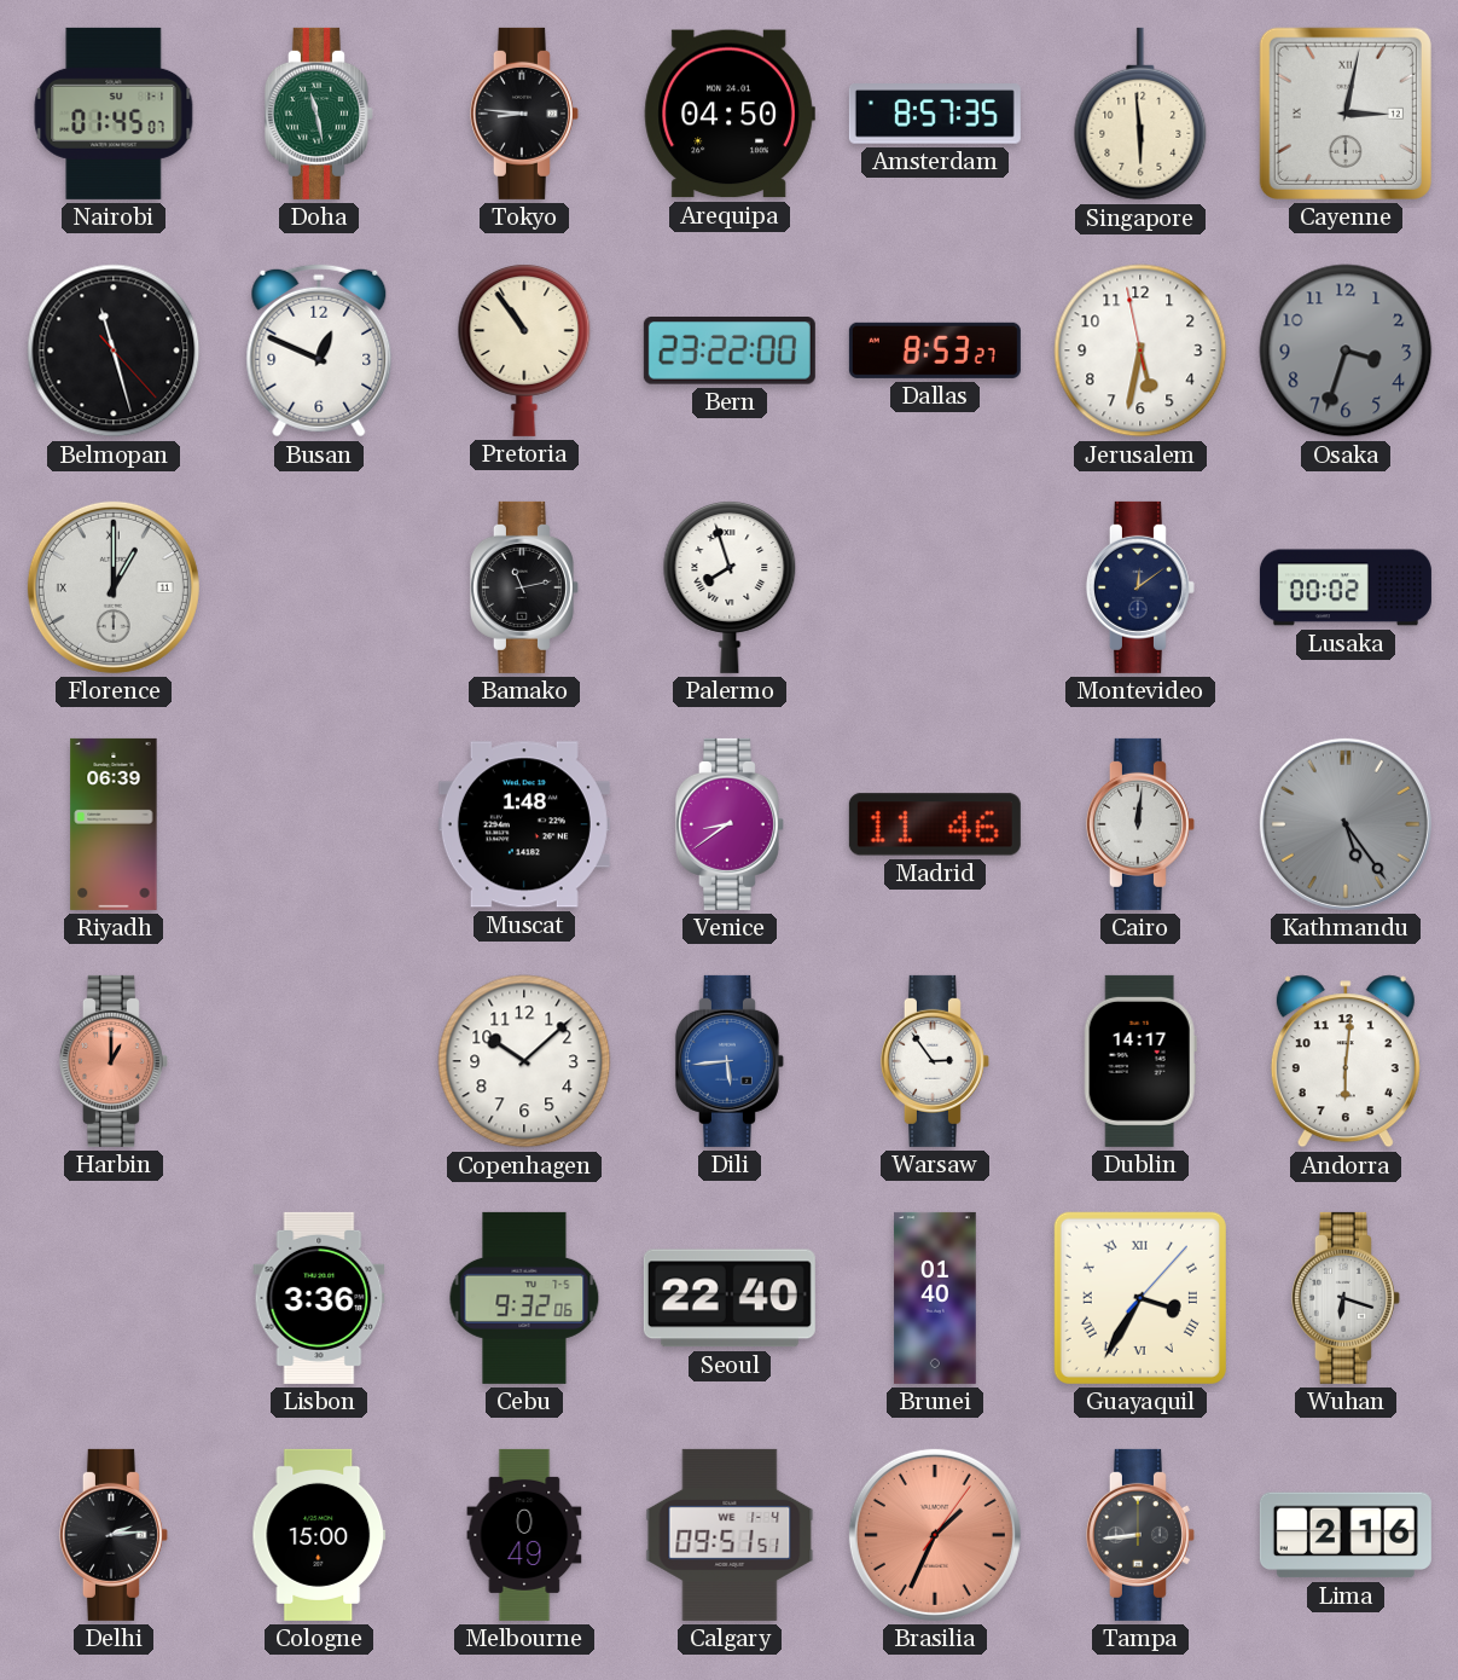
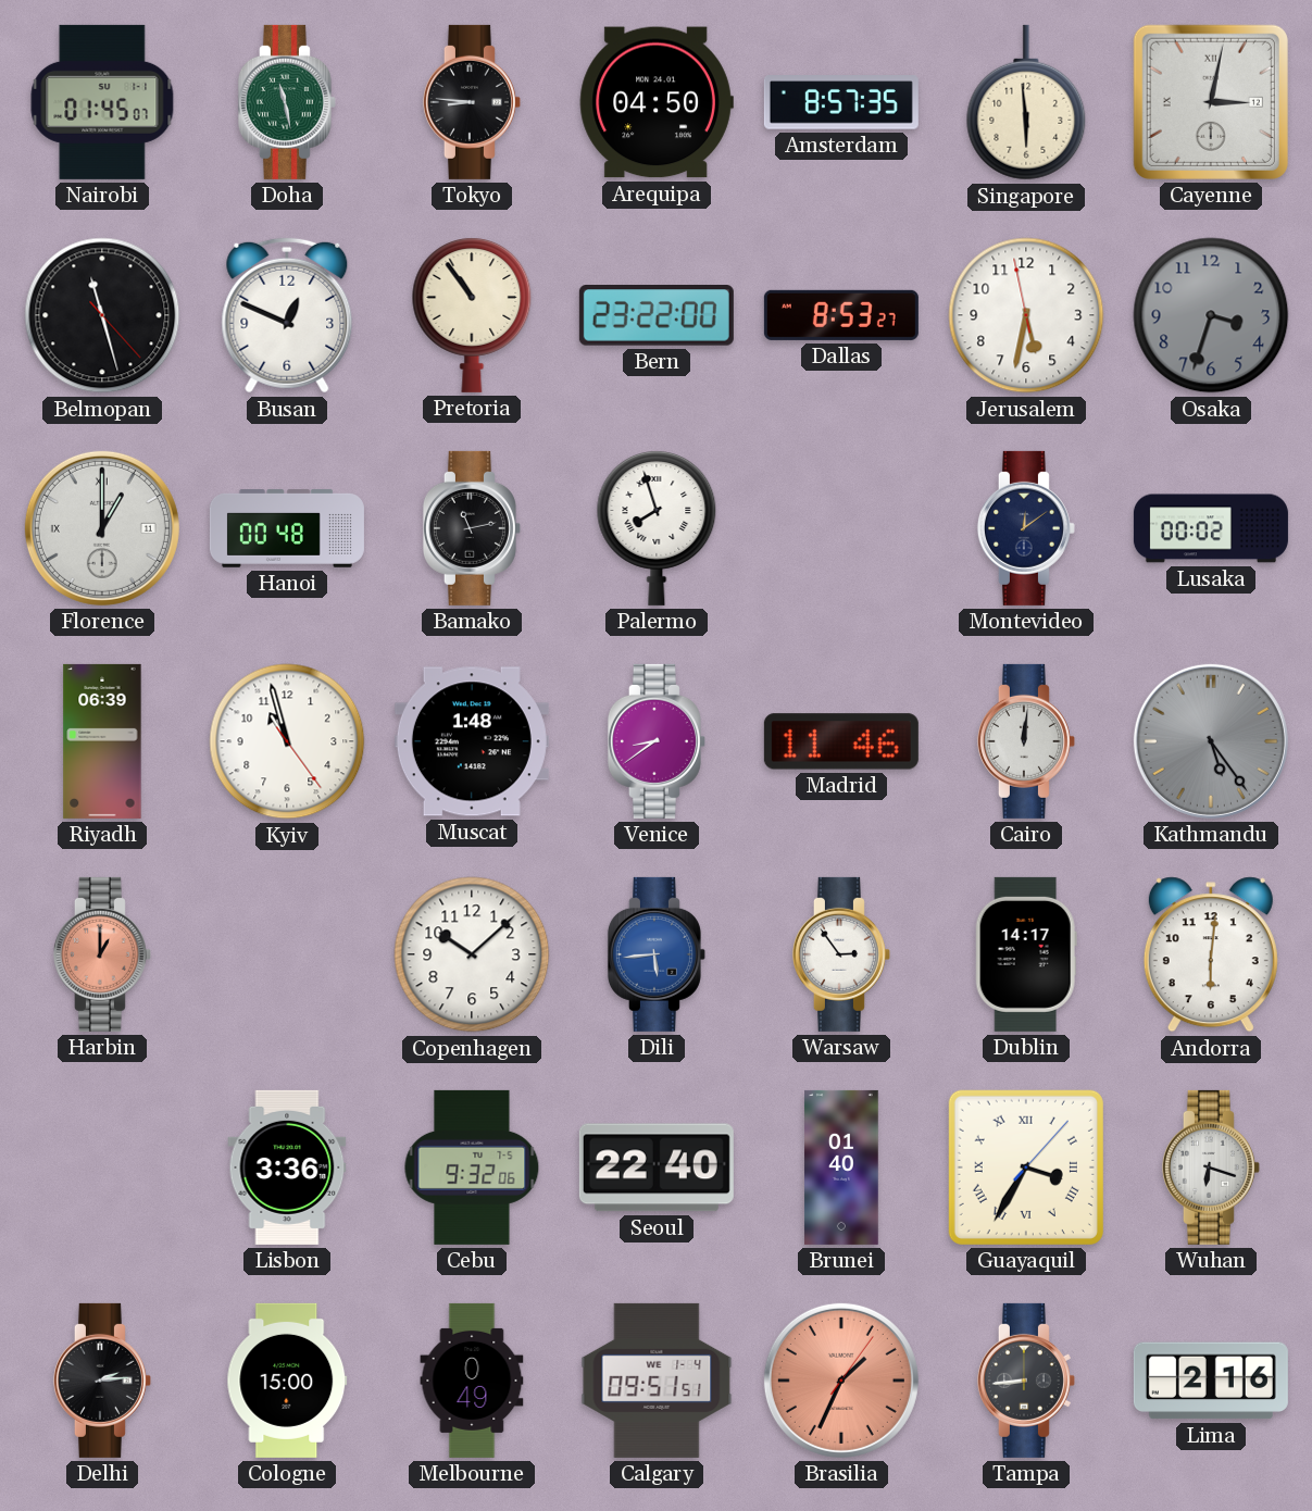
Hanoi: none -> 00:48
Kyiv: none -> 10:57
